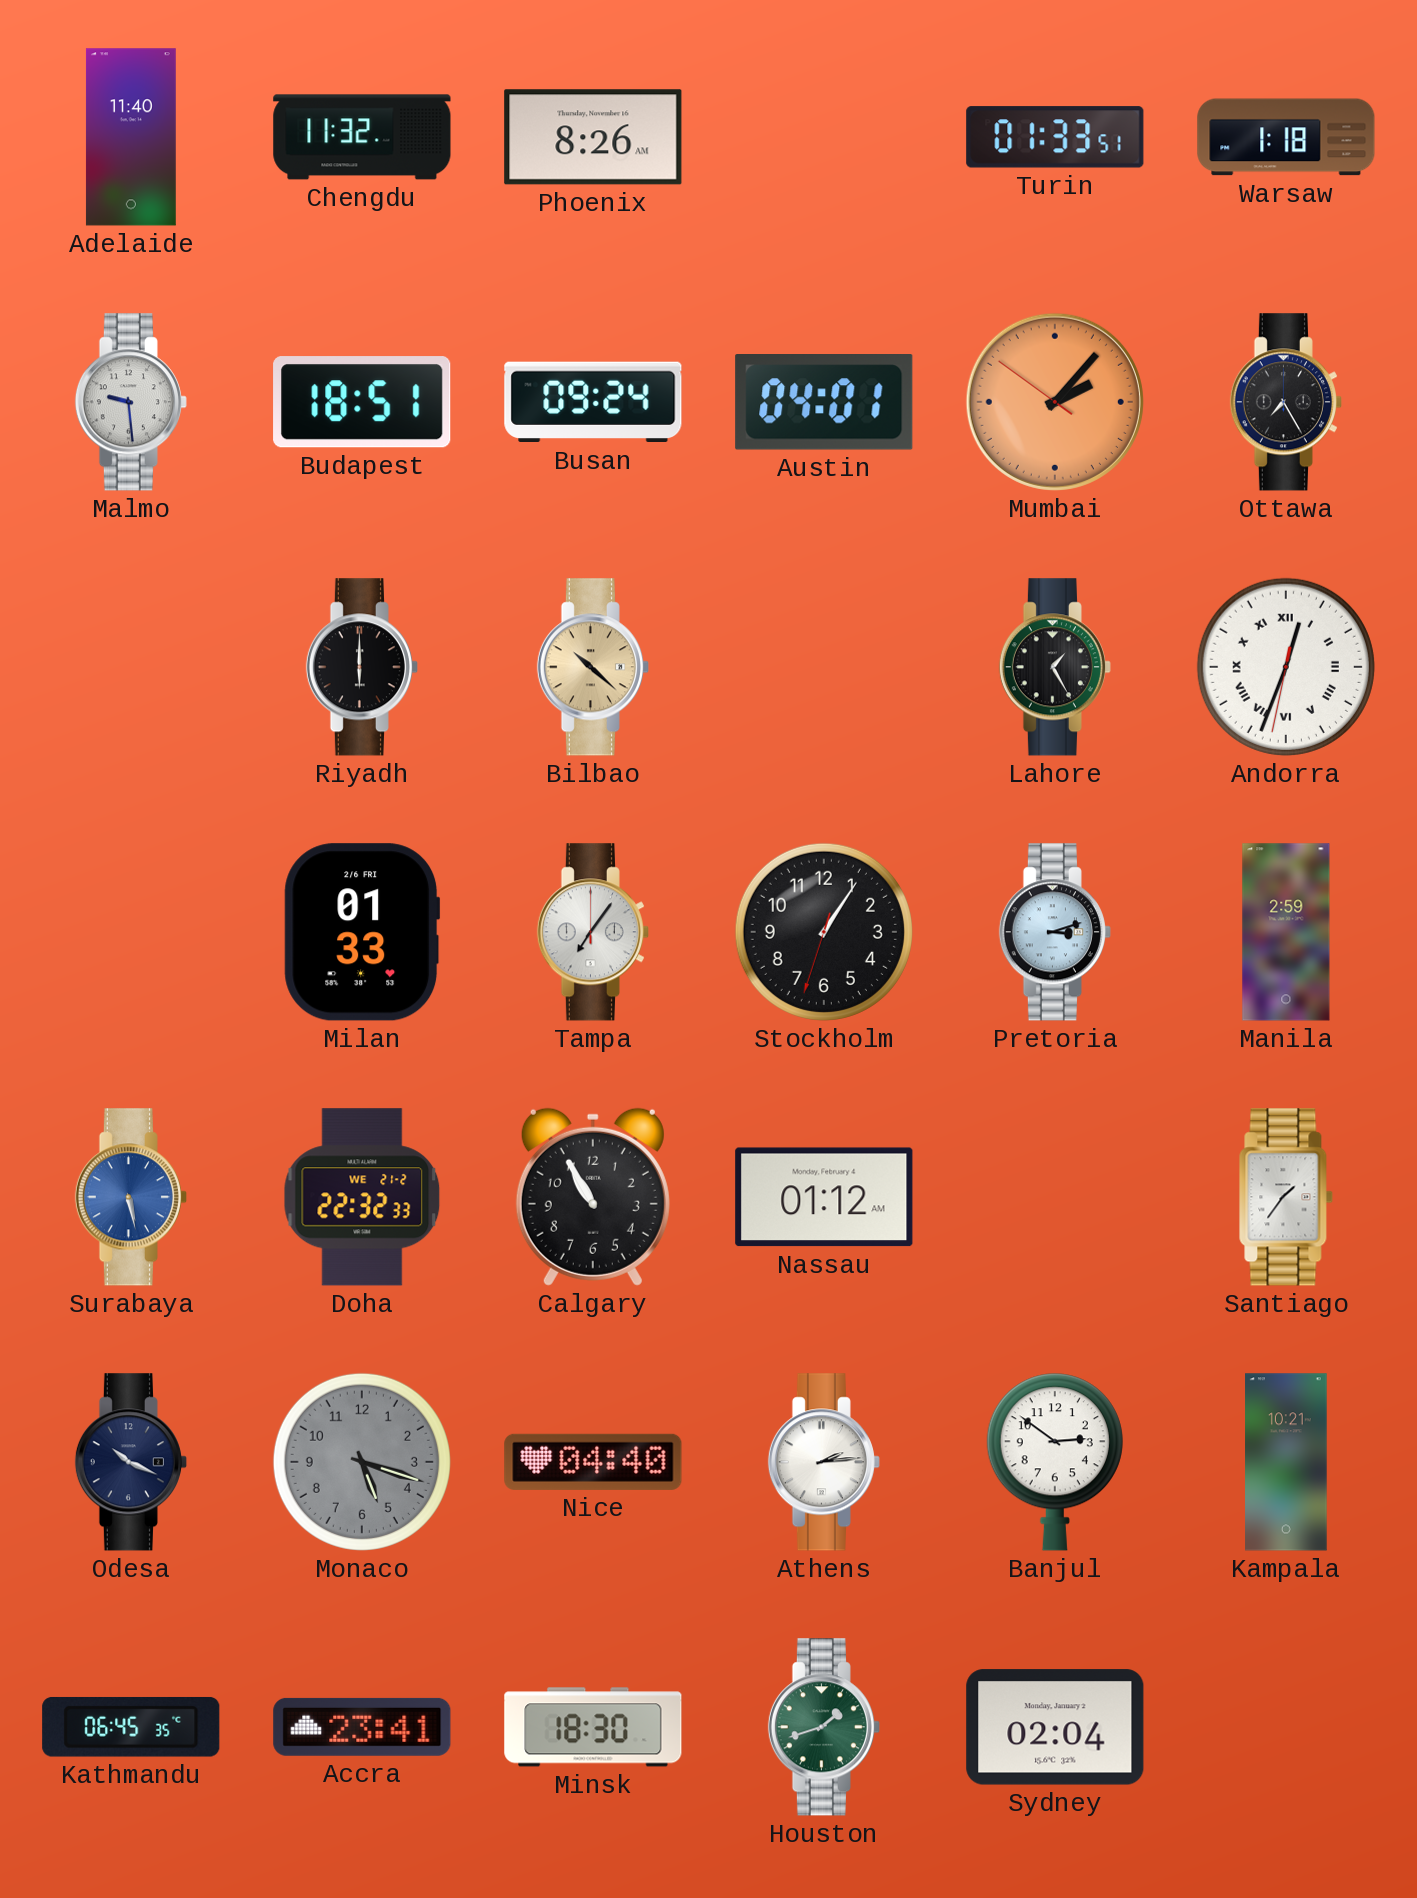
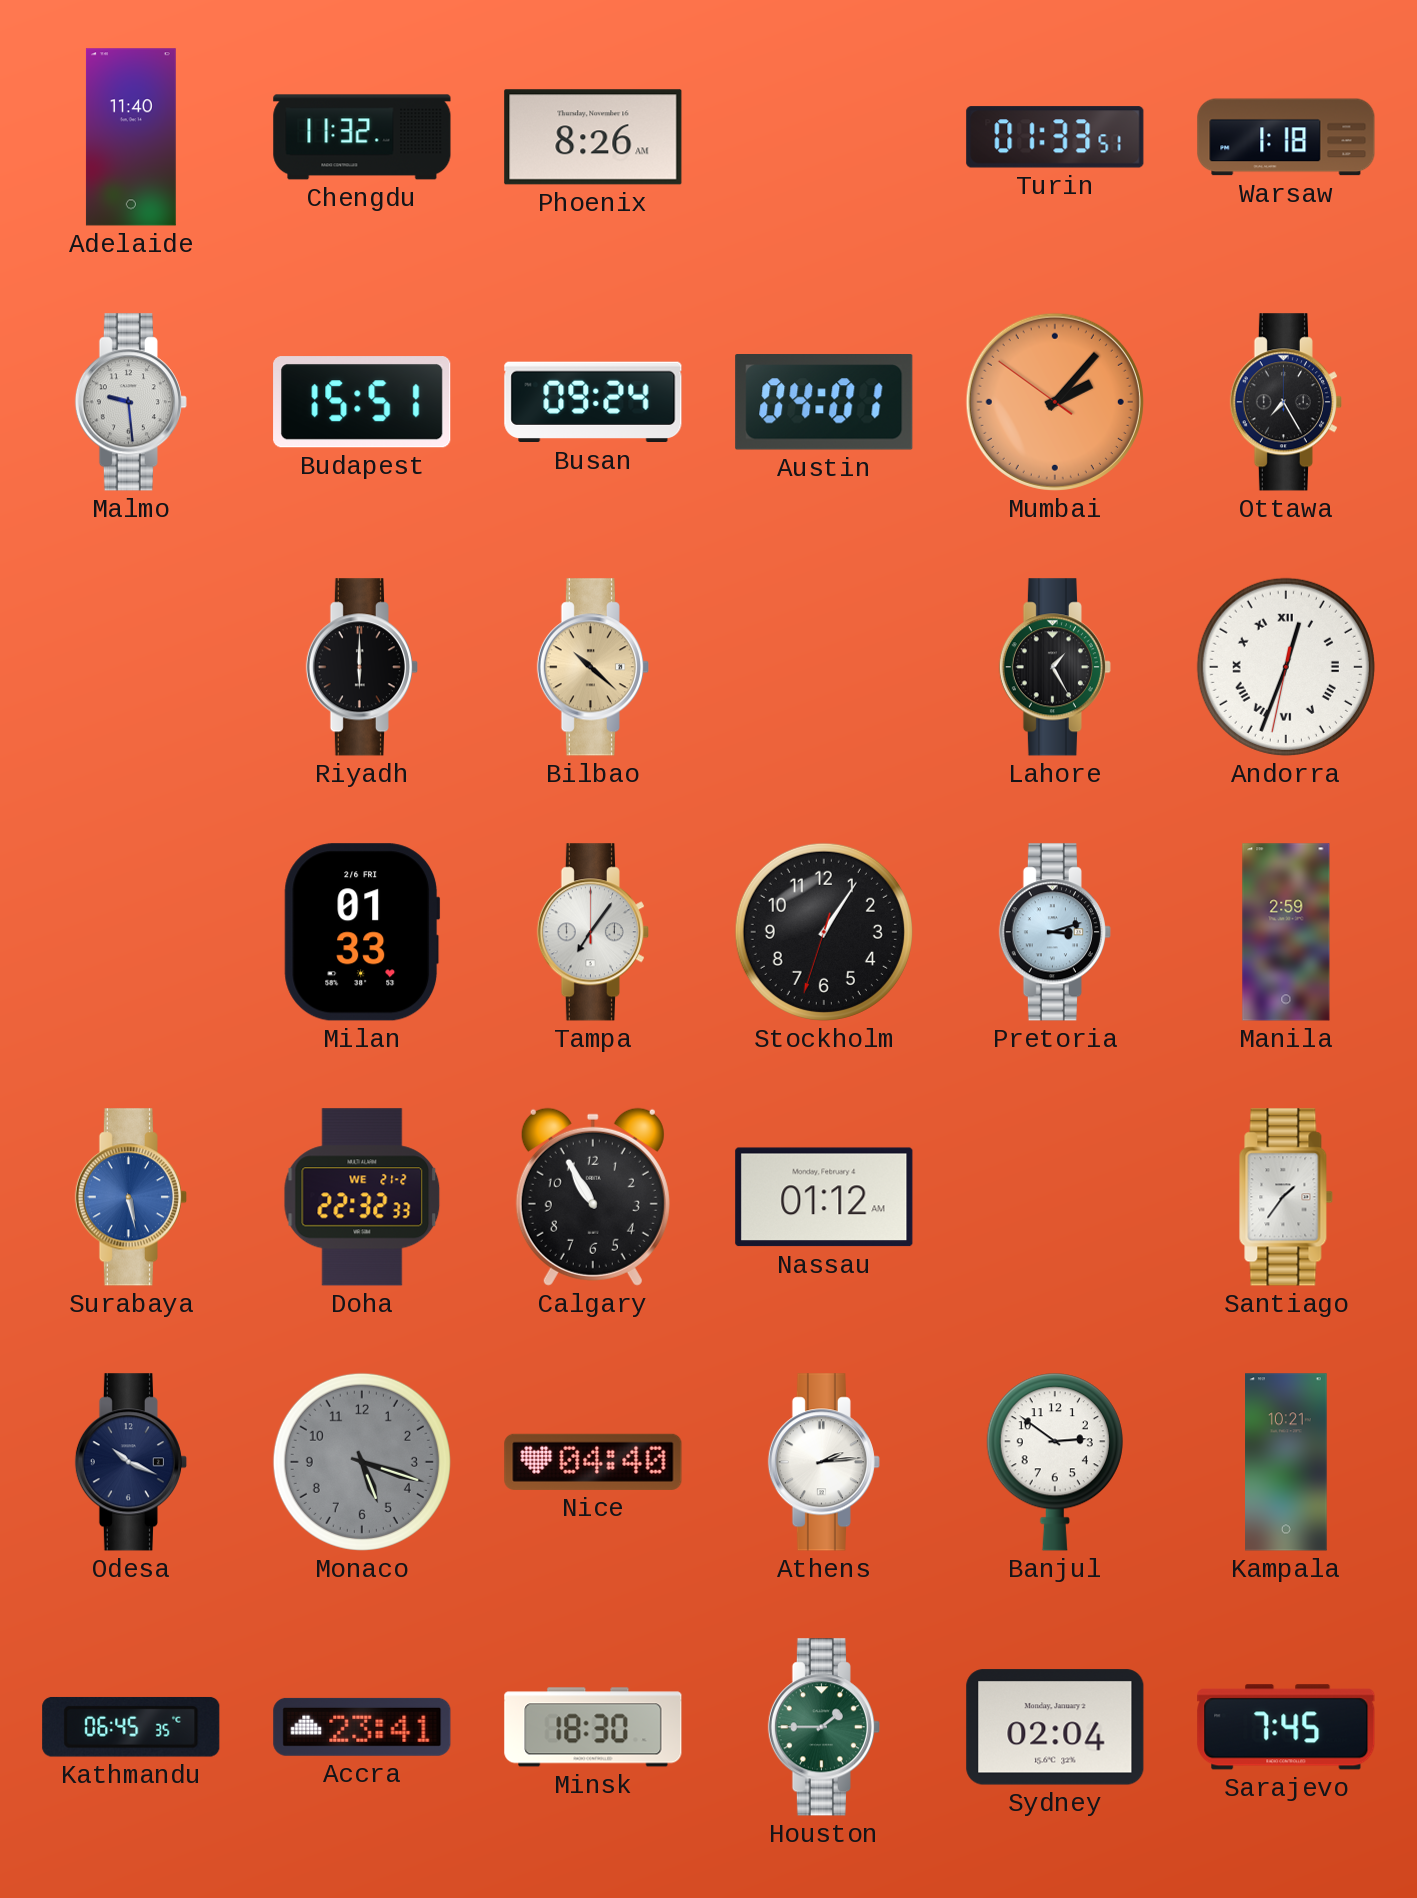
Budapest: 18:51 -> 15:51
Houston: 1:42 -> 1:45
Sarajevo: none -> 7:45
